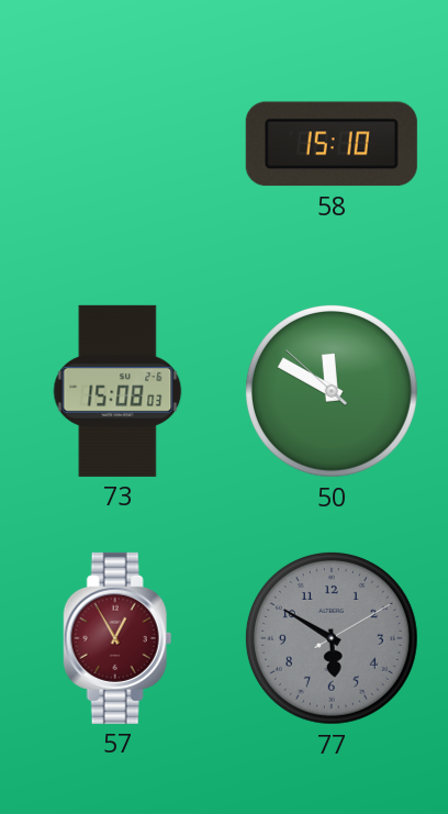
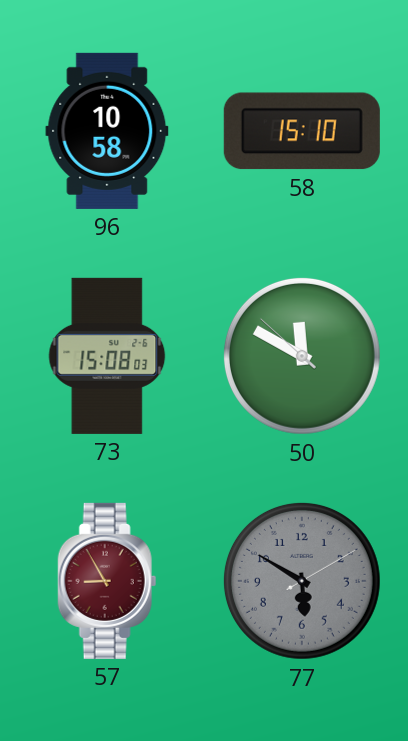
96: none -> 10:58
57: 12:55 -> 8:55
